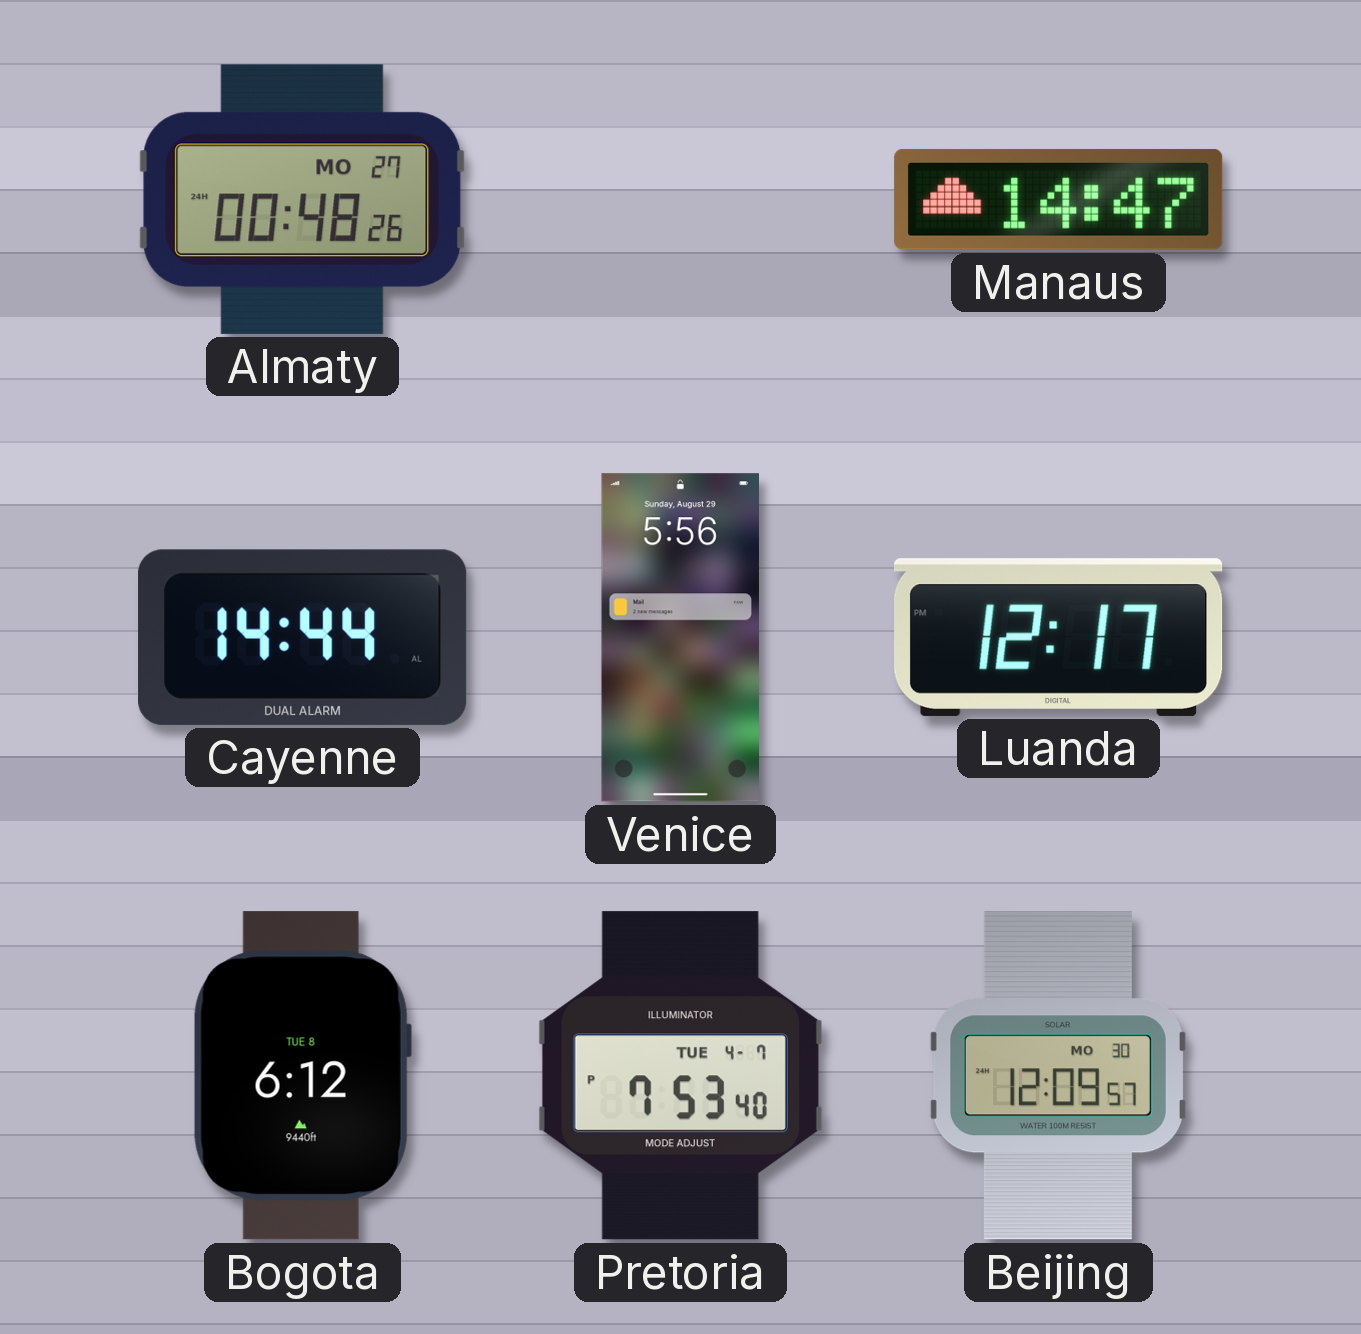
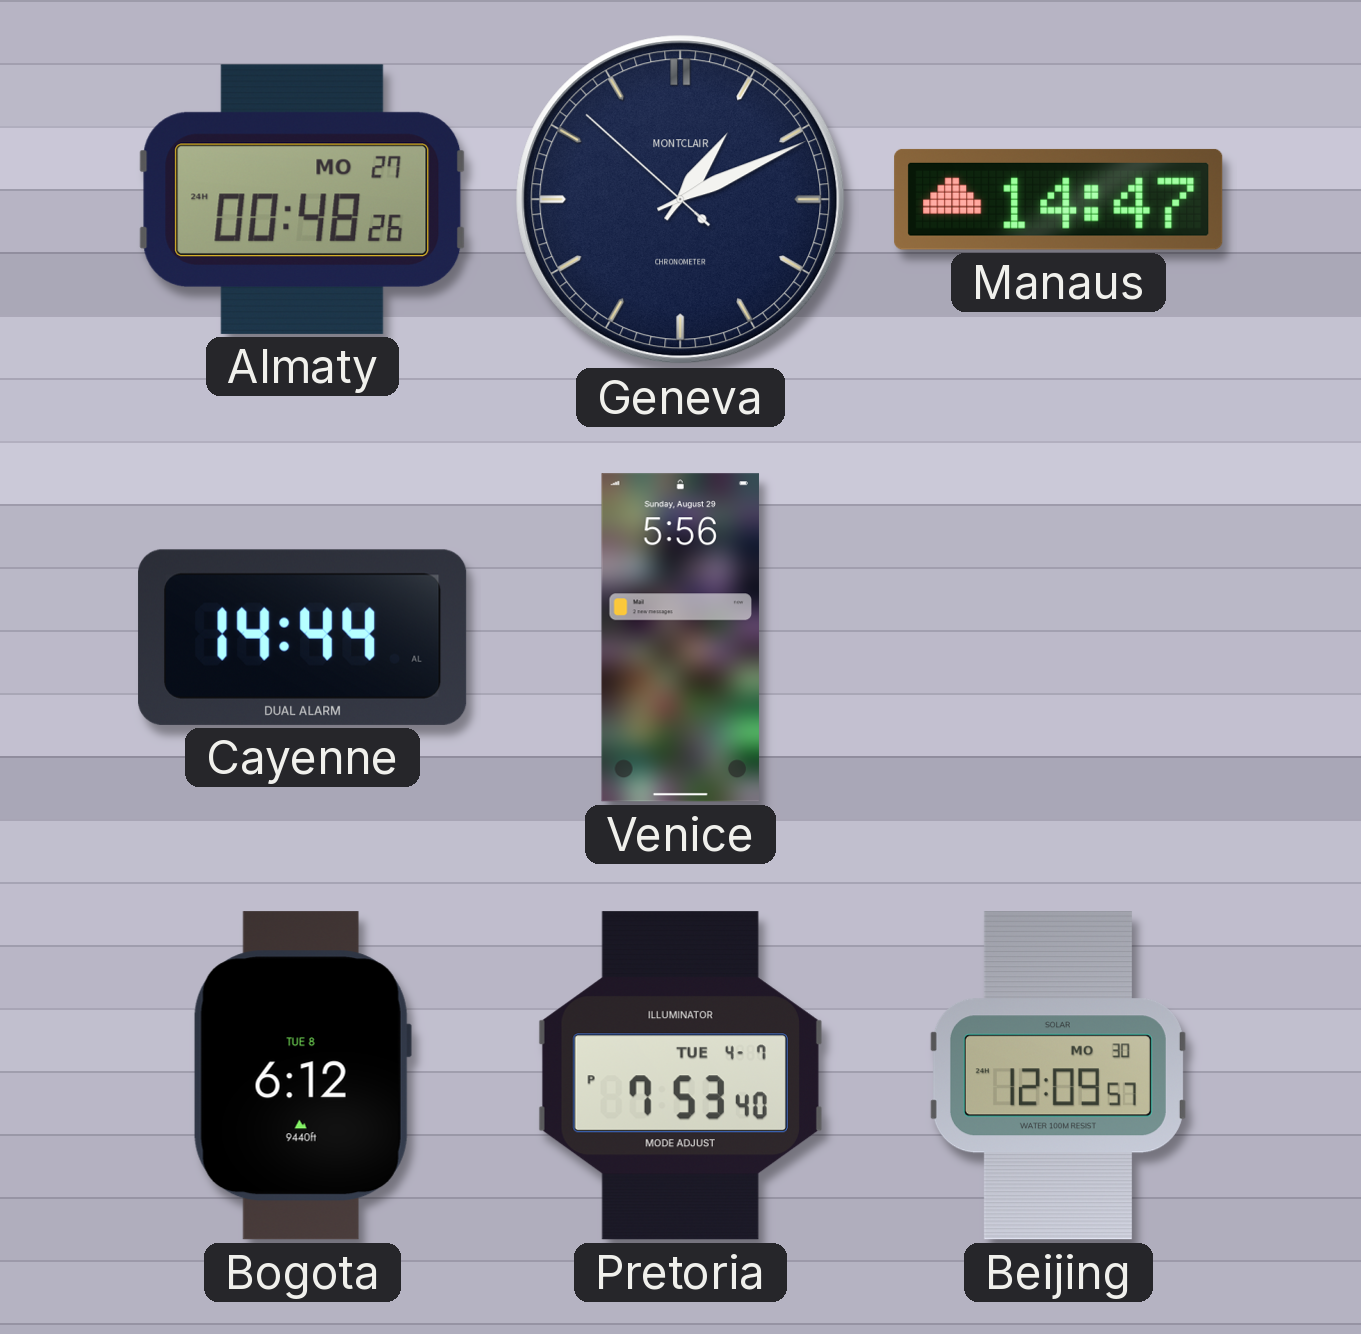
Geneva: none -> 1:10
Luanda: 12:17 -> none
